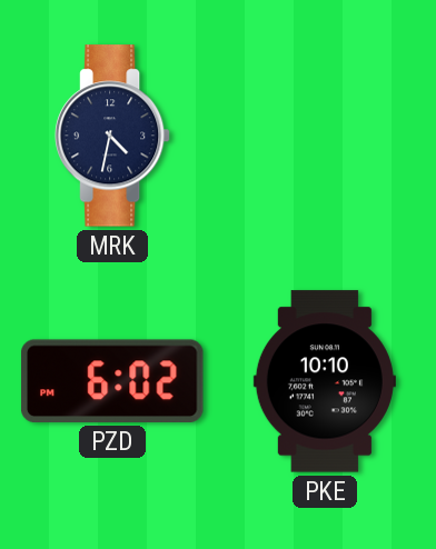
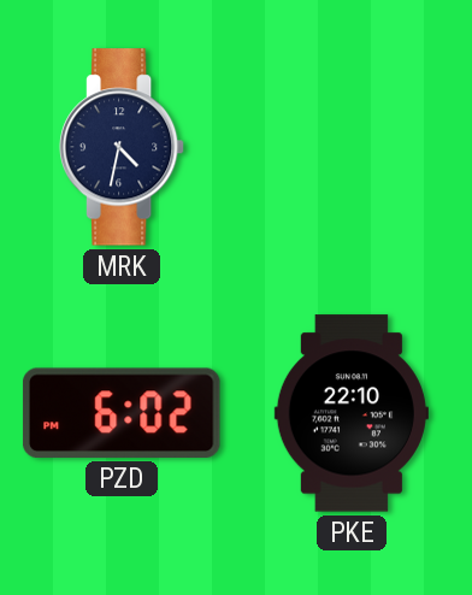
PKE: 10:10 -> 22:10
